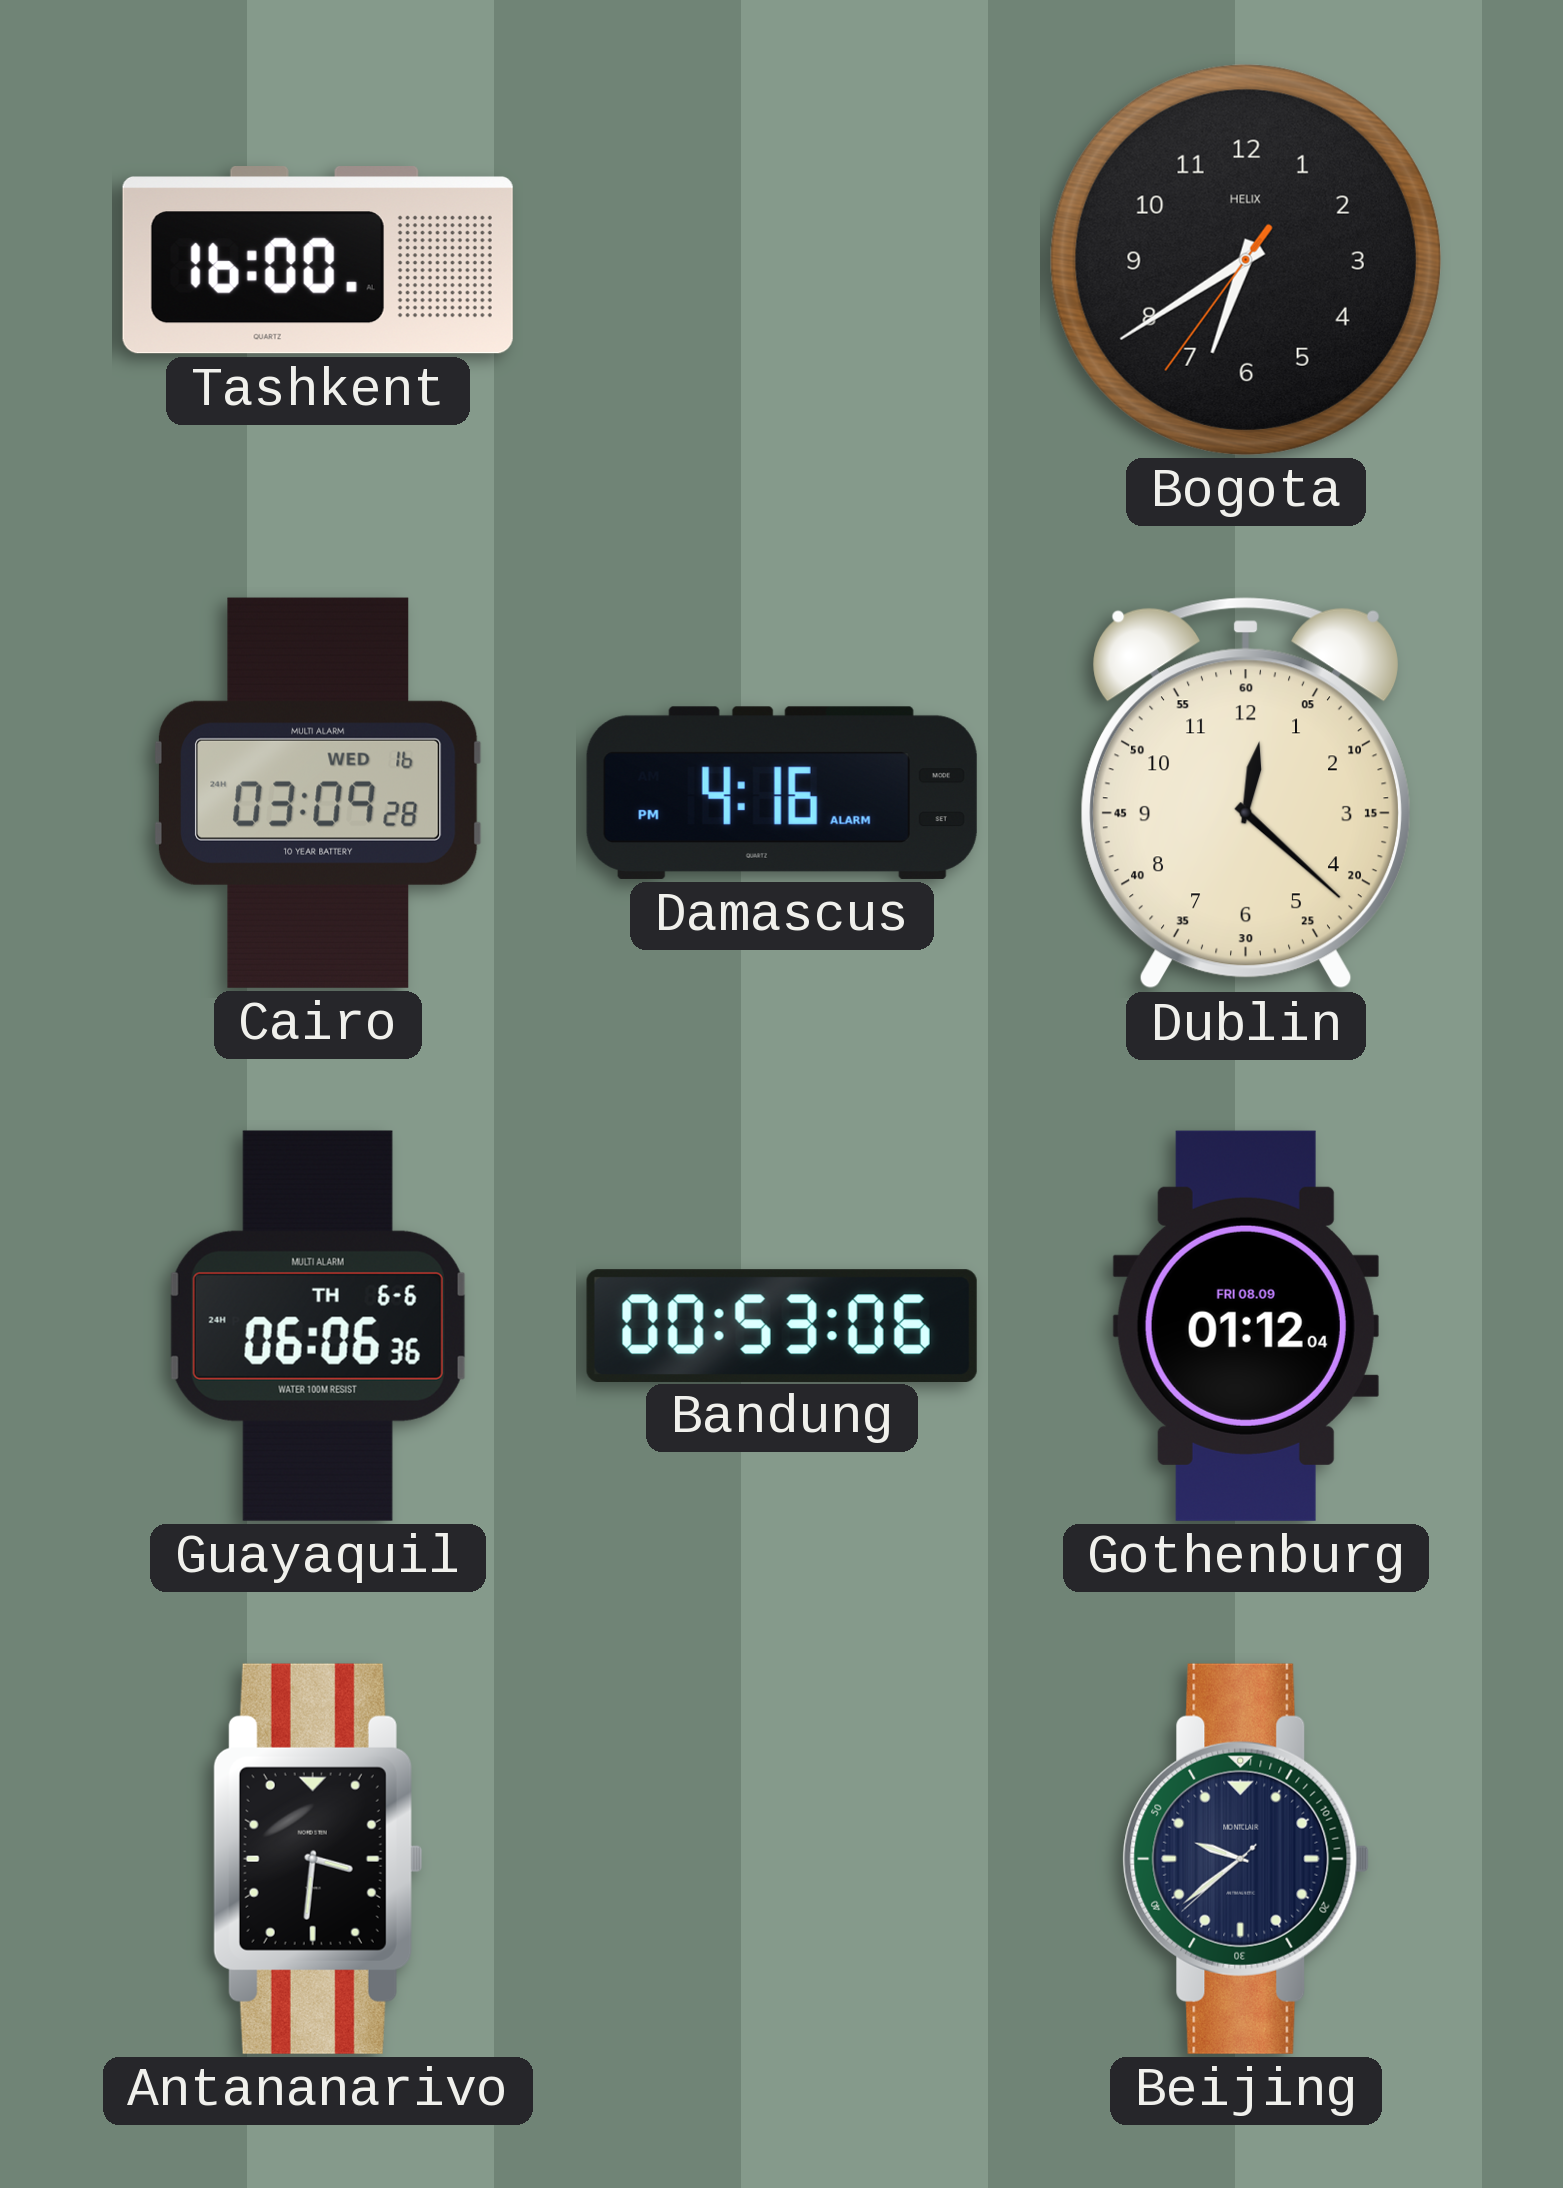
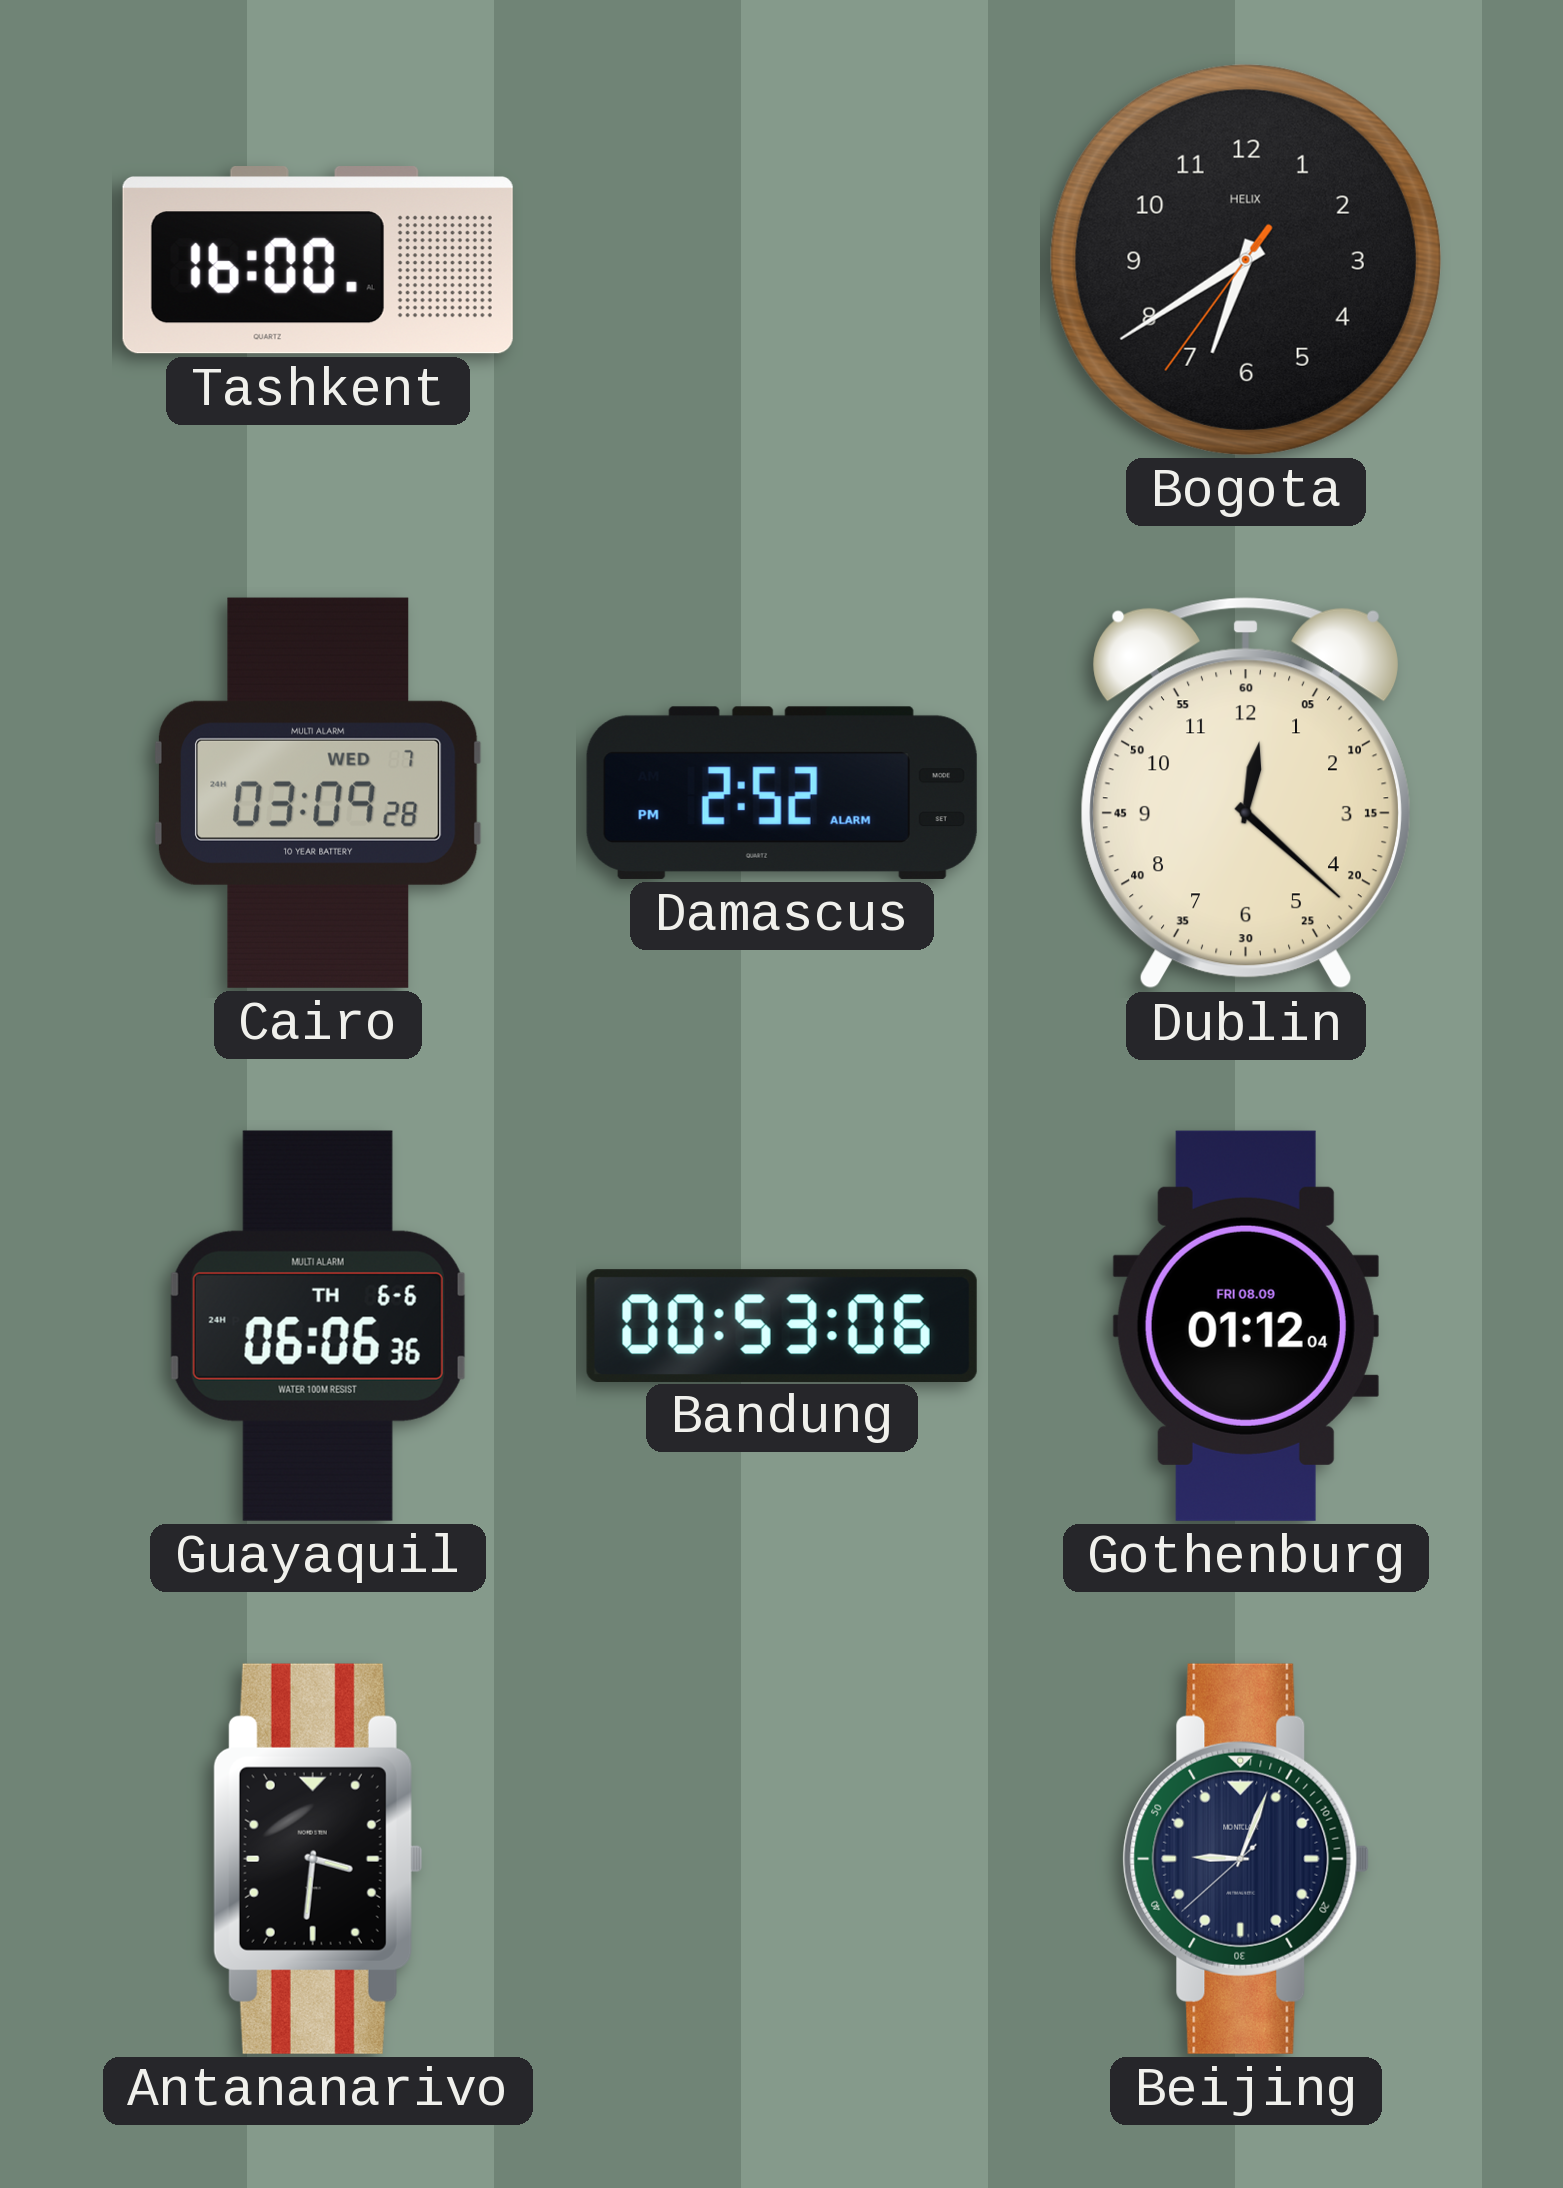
Cairo date: WED 16 -> WED 7
Damascus: 4:16 -> 2:52
Beijing: 9:38 -> 9:03
